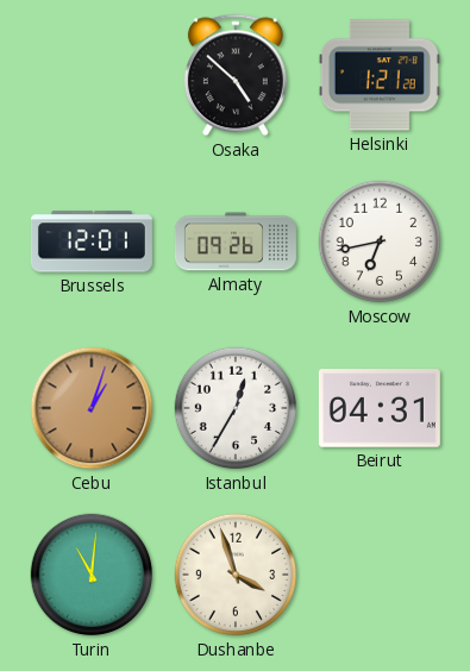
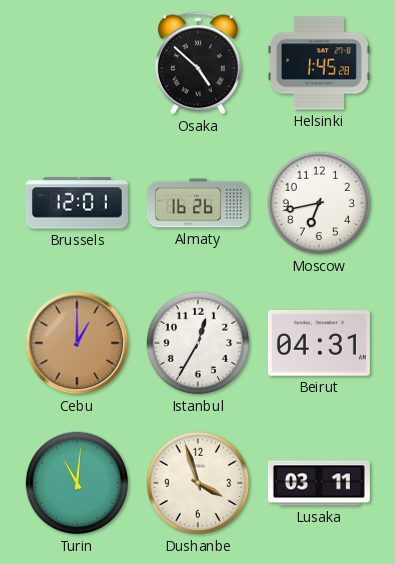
Helsinki: 1:21 -> 1:45
Almaty: 09:26 -> 16:26
Cebu: 1:03 -> 1:00
Lusaka: none -> 03:11
